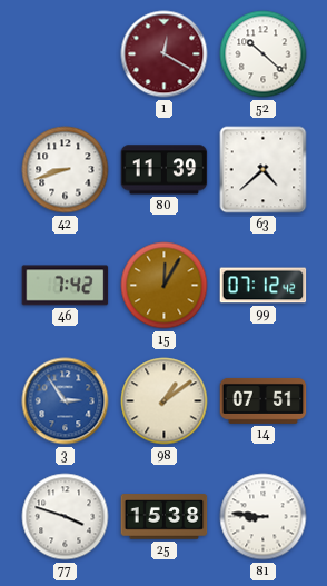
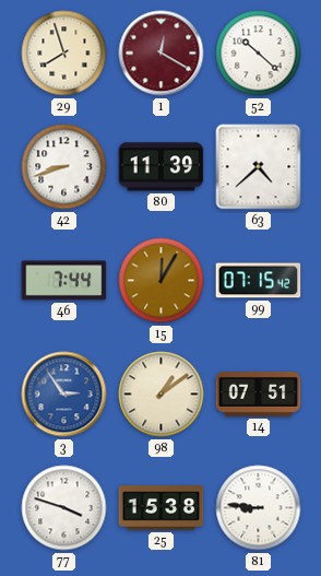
29: none -> 7:57
46: 7:42 -> 7:44
99: 07:12 -> 07:15
